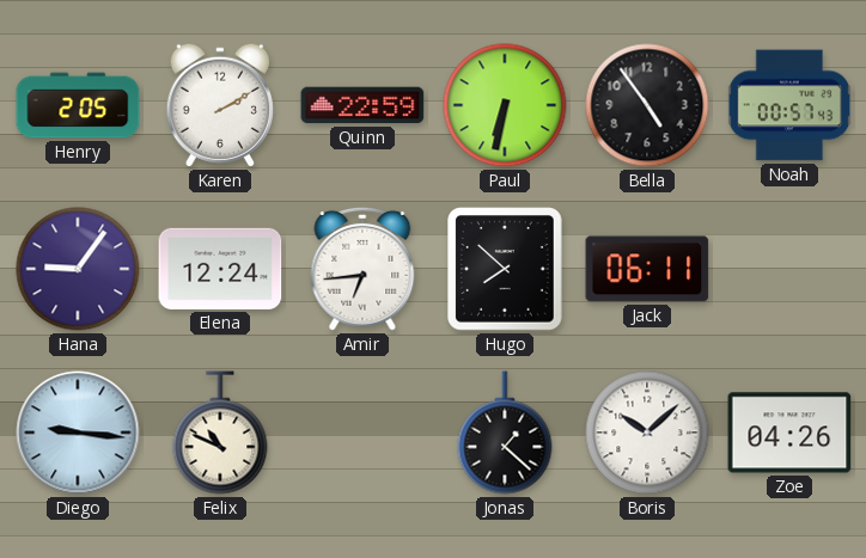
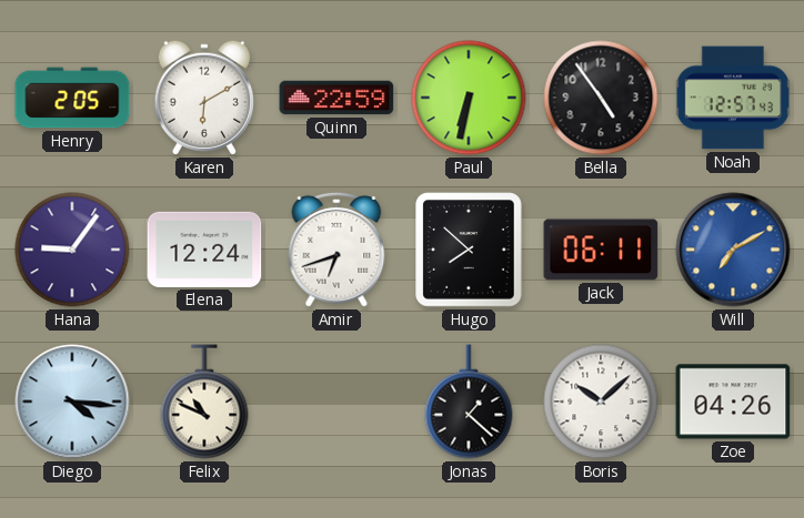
Karen: 2:10 -> 6:10
Noah: 00:57 -> 12:57
Amir: 6:44 -> 6:42
Will: none -> 7:10
Diego: 9:16 -> 4:16
